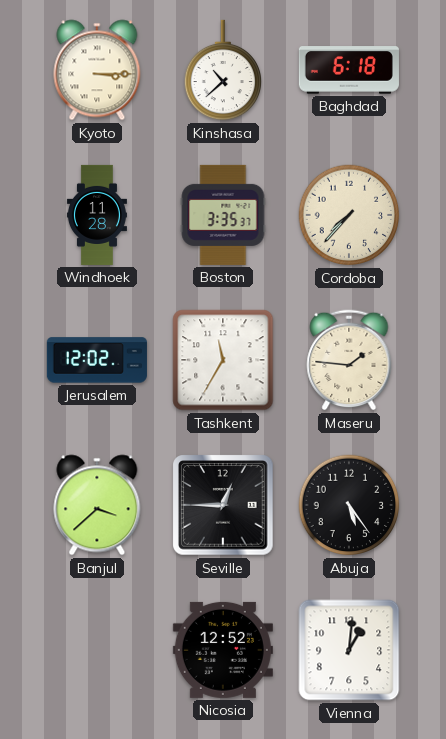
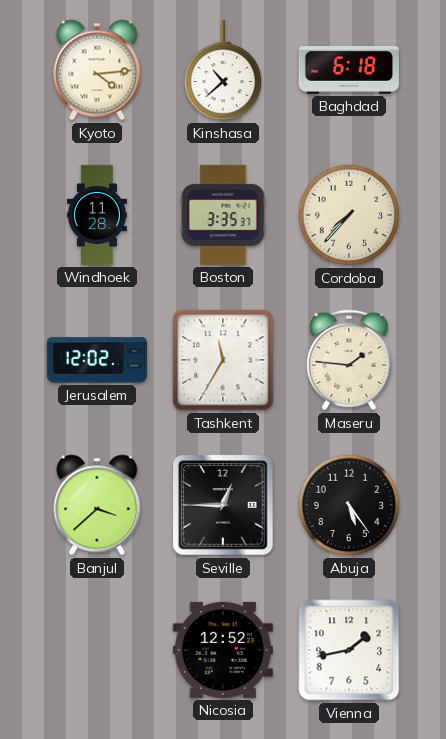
Kyoto: 3:15 -> 4:14
Vienna: 1:01 -> 1:43
